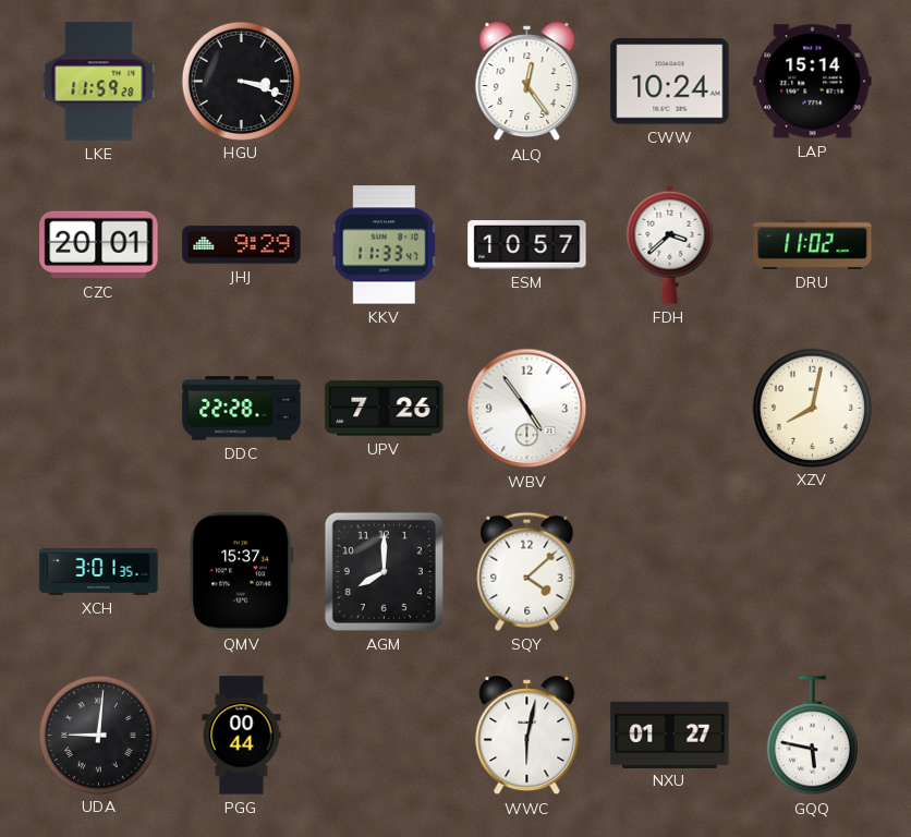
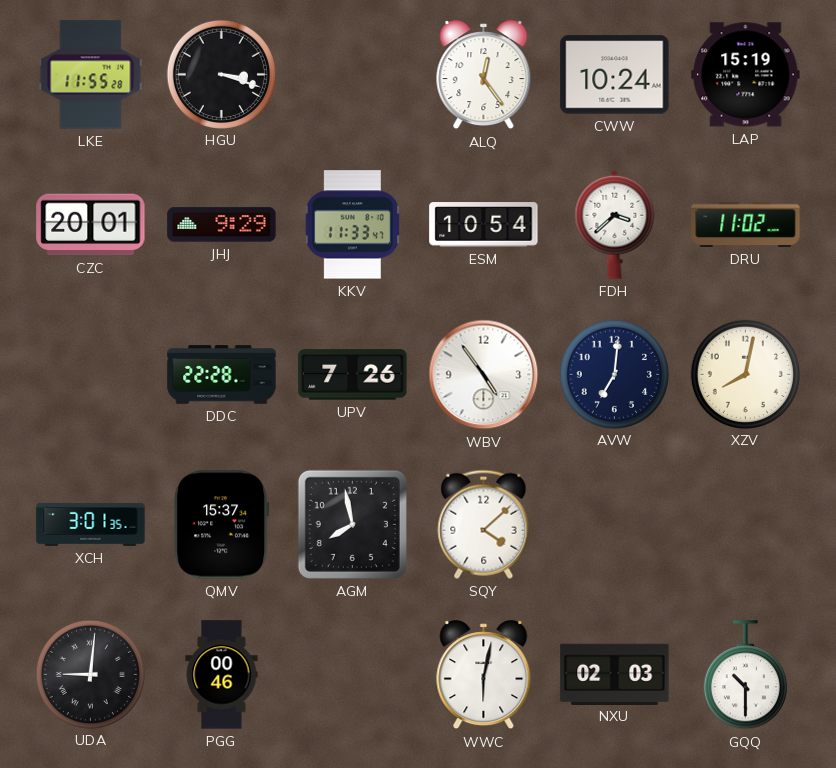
LKE: 11:59 -> 11:55
LAP: 15:14 -> 15:19
ESM: 10:57 -> 10:54
AVW: none -> 7:01
AGM: 8:00 -> 7:58
PGG: 00:44 -> 00:46
NXU: 01:27 -> 02:03
GQQ: 5:47 -> 10:30
